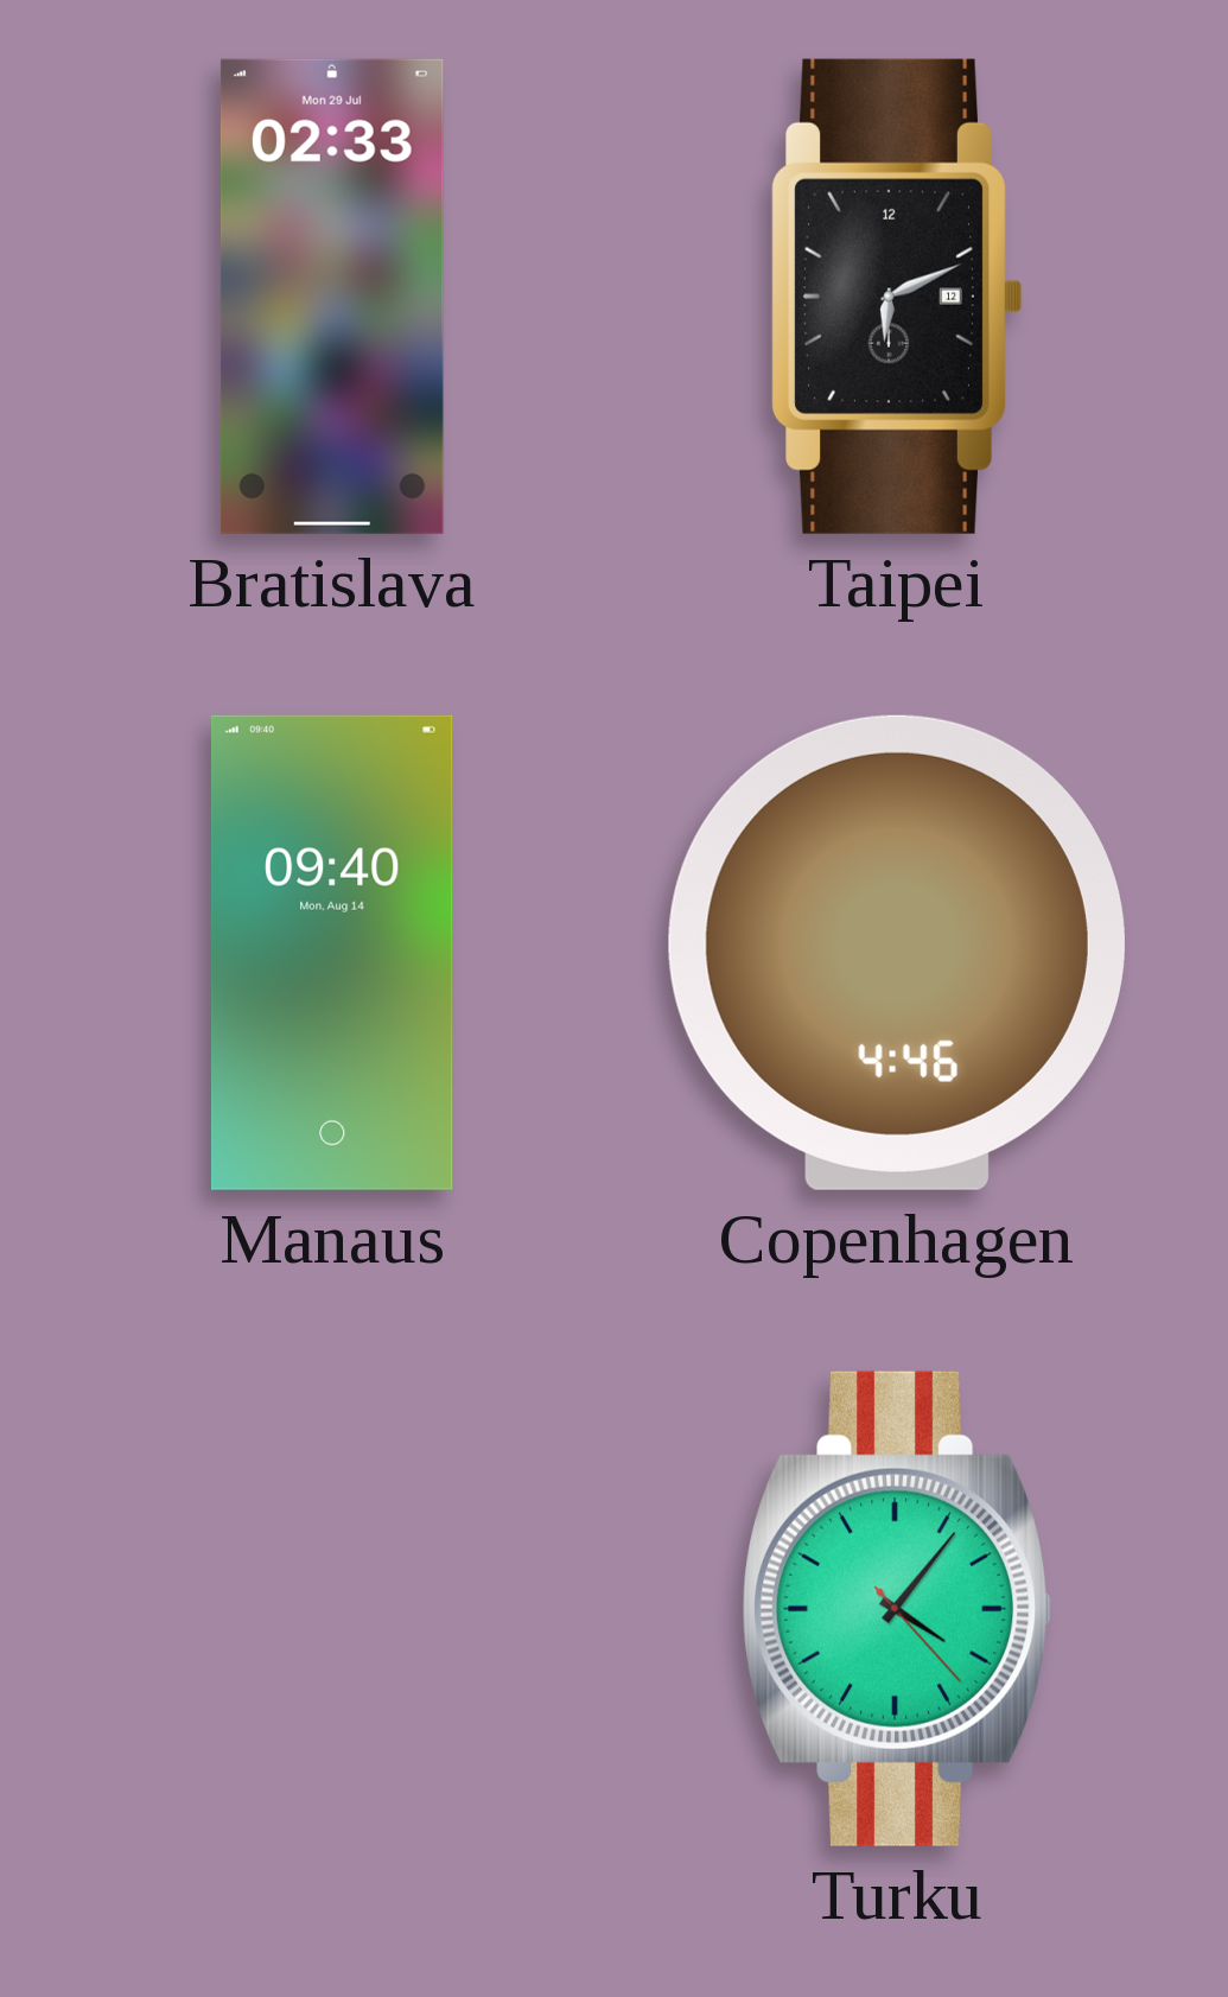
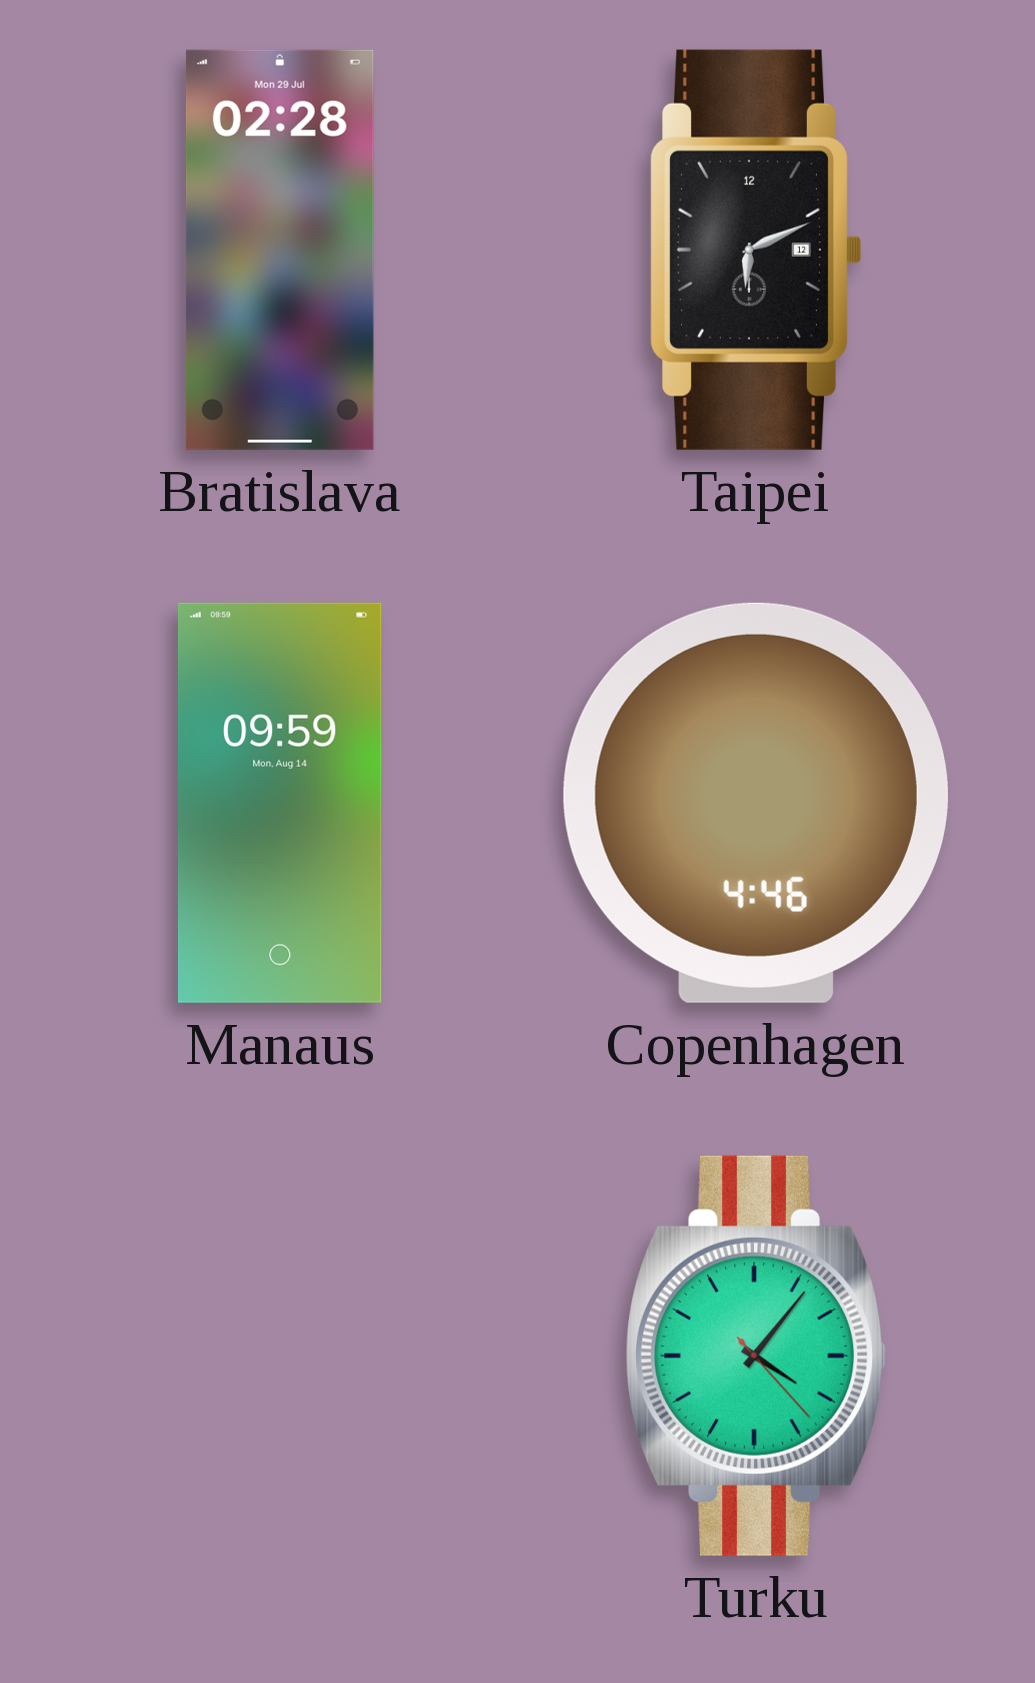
Bratislava: 02:33 -> 02:28
Manaus: 09:40 -> 09:59
